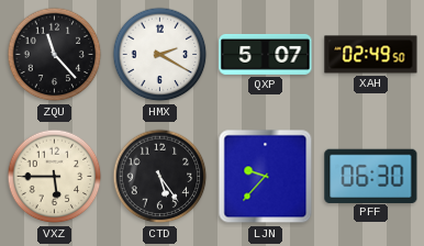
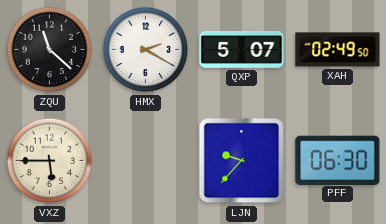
ZQU: 11:23 -> 11:22
CTD: 5:24 -> none
